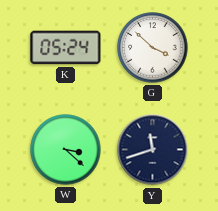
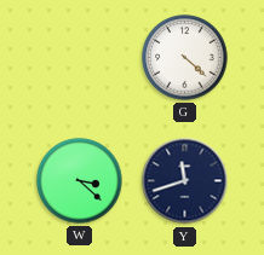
K: 05:24 -> none
G: 3:52 -> 4:22
